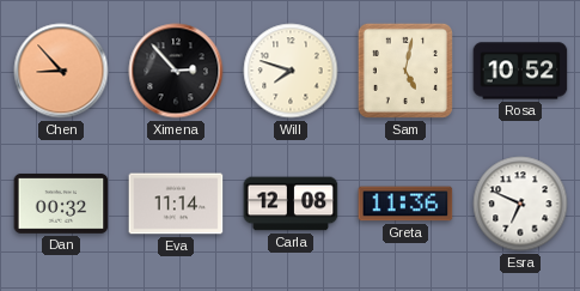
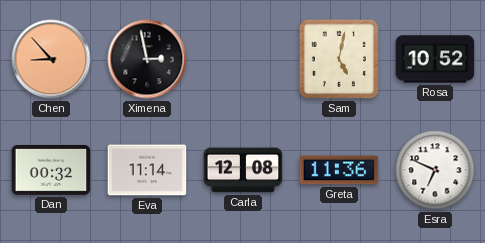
Ximena: 2:53 -> 2:58
Will: 7:48 -> none
